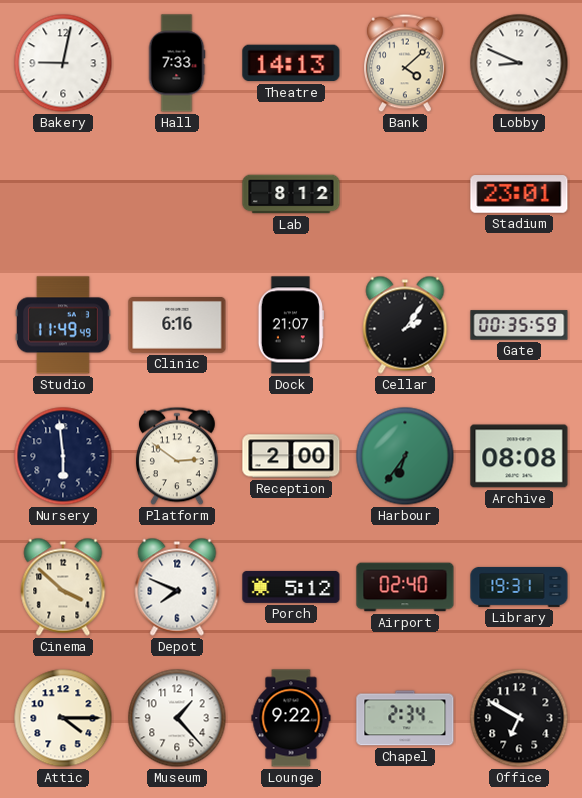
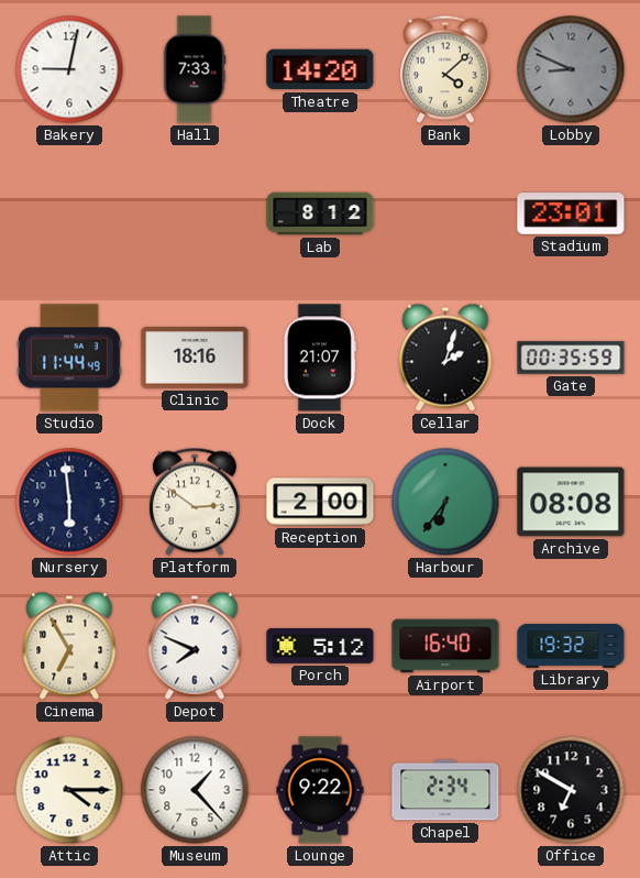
Theatre: 14:13 -> 14:20
Lobby dial: white -> grey
Studio: 11:49 -> 11:44
Clinic: 6:16 -> 18:16
Cellar: 2:06 -> 2:03
Cinema: 3:52 -> 6:55
Airport: 02:40 -> 16:40
Library: 19:31 -> 19:32
